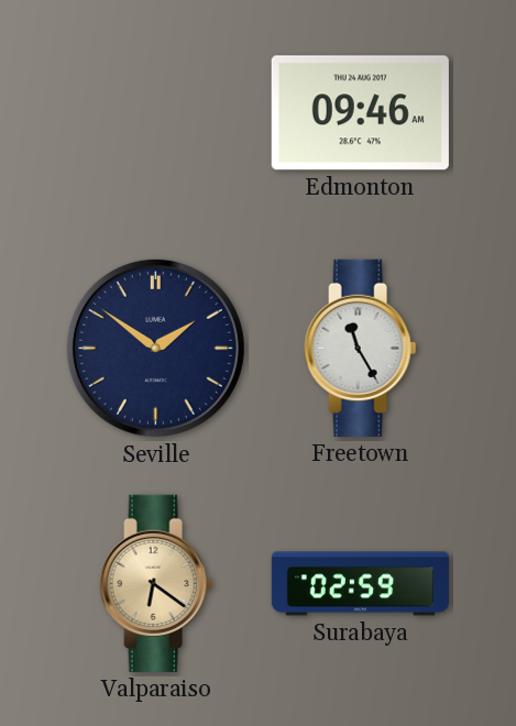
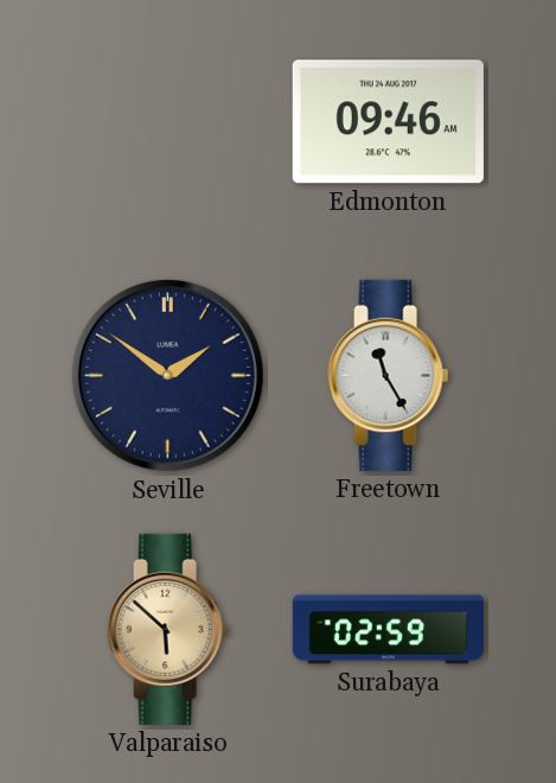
Valparaiso: 6:21 -> 5:52
